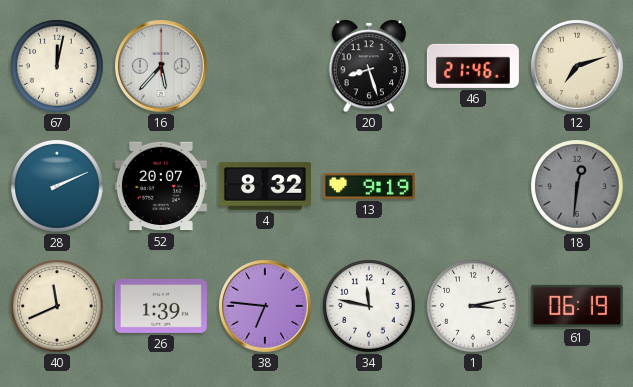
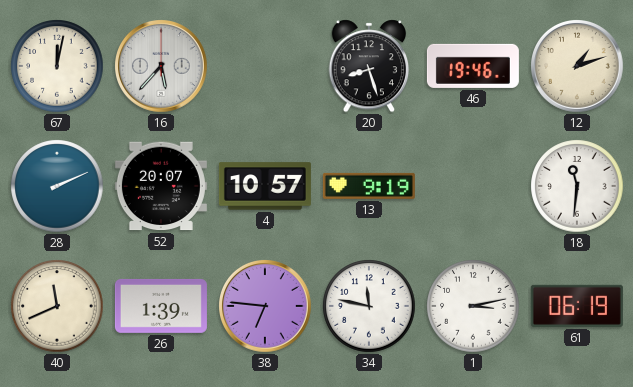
46: 21:46 -> 19:46
12: 7:12 -> 1:12
4: 8:32 -> 10:57
18: 12:31 -> 11:31
18 dial: grey -> white
